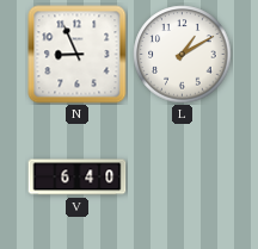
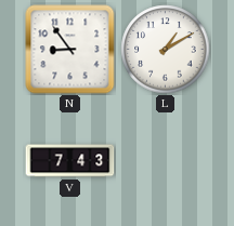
N: 8:56 -> 8:54
V: 6:40 -> 7:43
